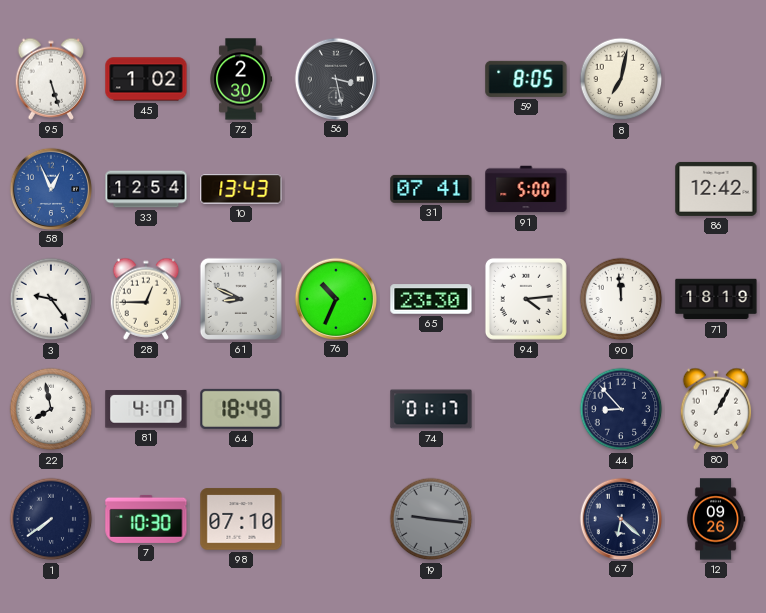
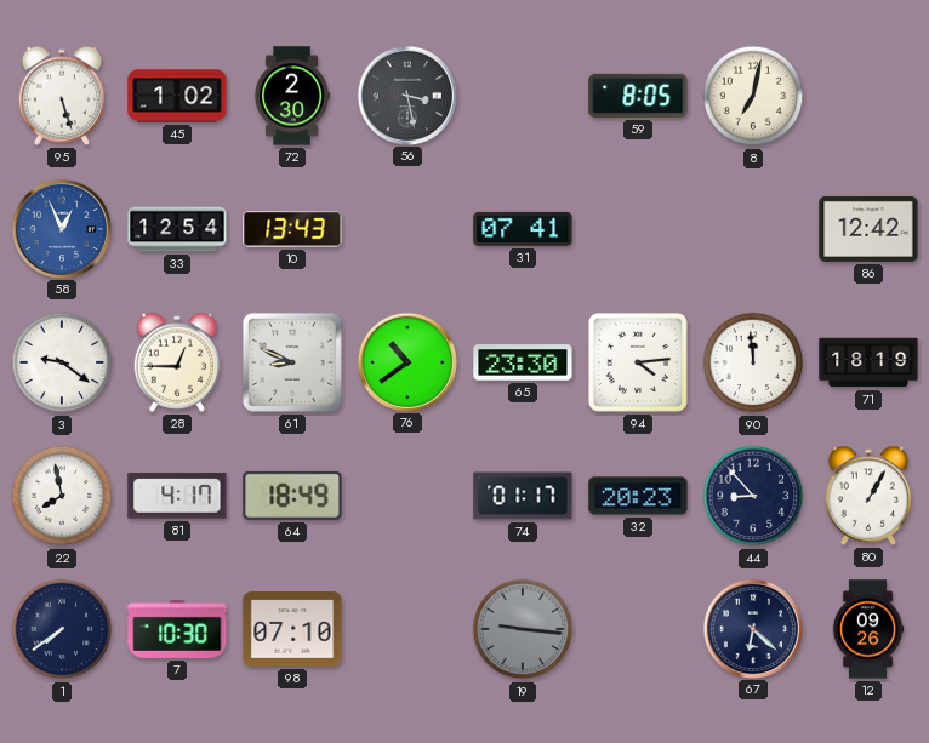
91: 5:00 -> none
3: 9:24 -> 9:21
76: 10:34 -> 10:39
32: none -> 20:23
